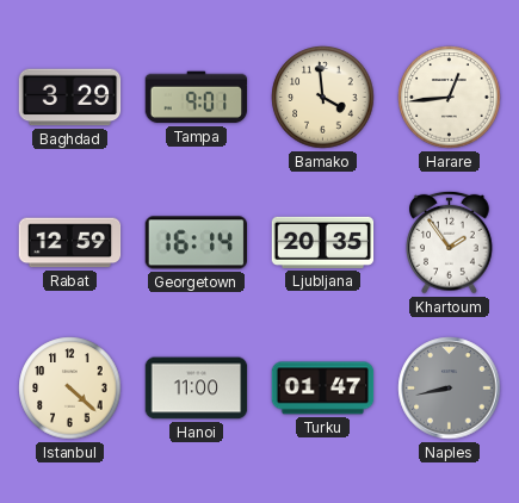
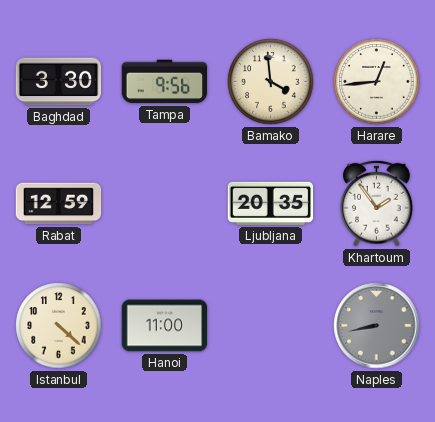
Baghdad: 3:29 -> 3:30
Tampa: 9:01 -> 9:56
Georgetown: 16:14 -> none
Turku: 01:47 -> none
